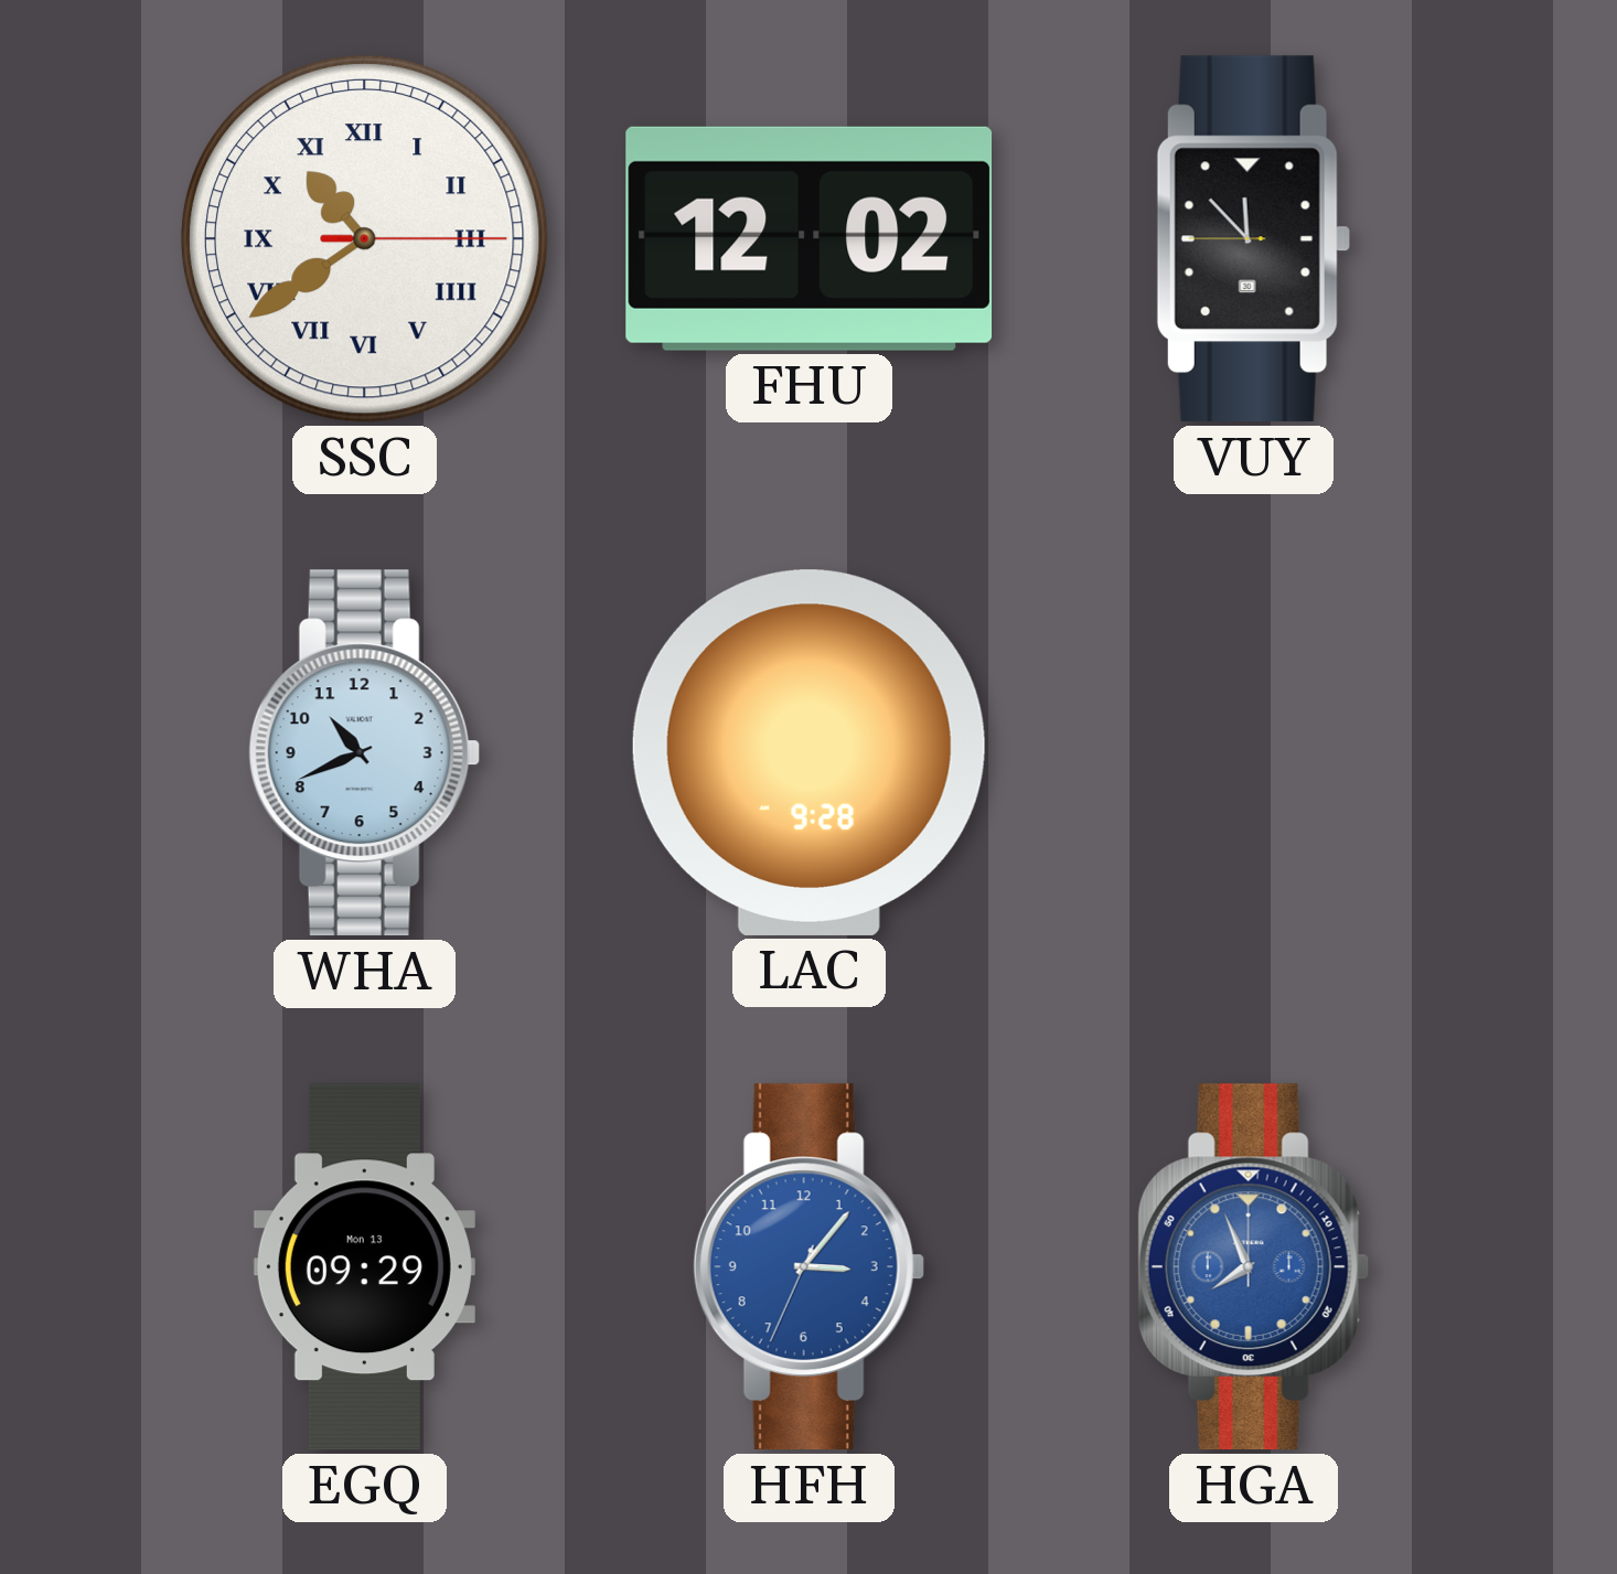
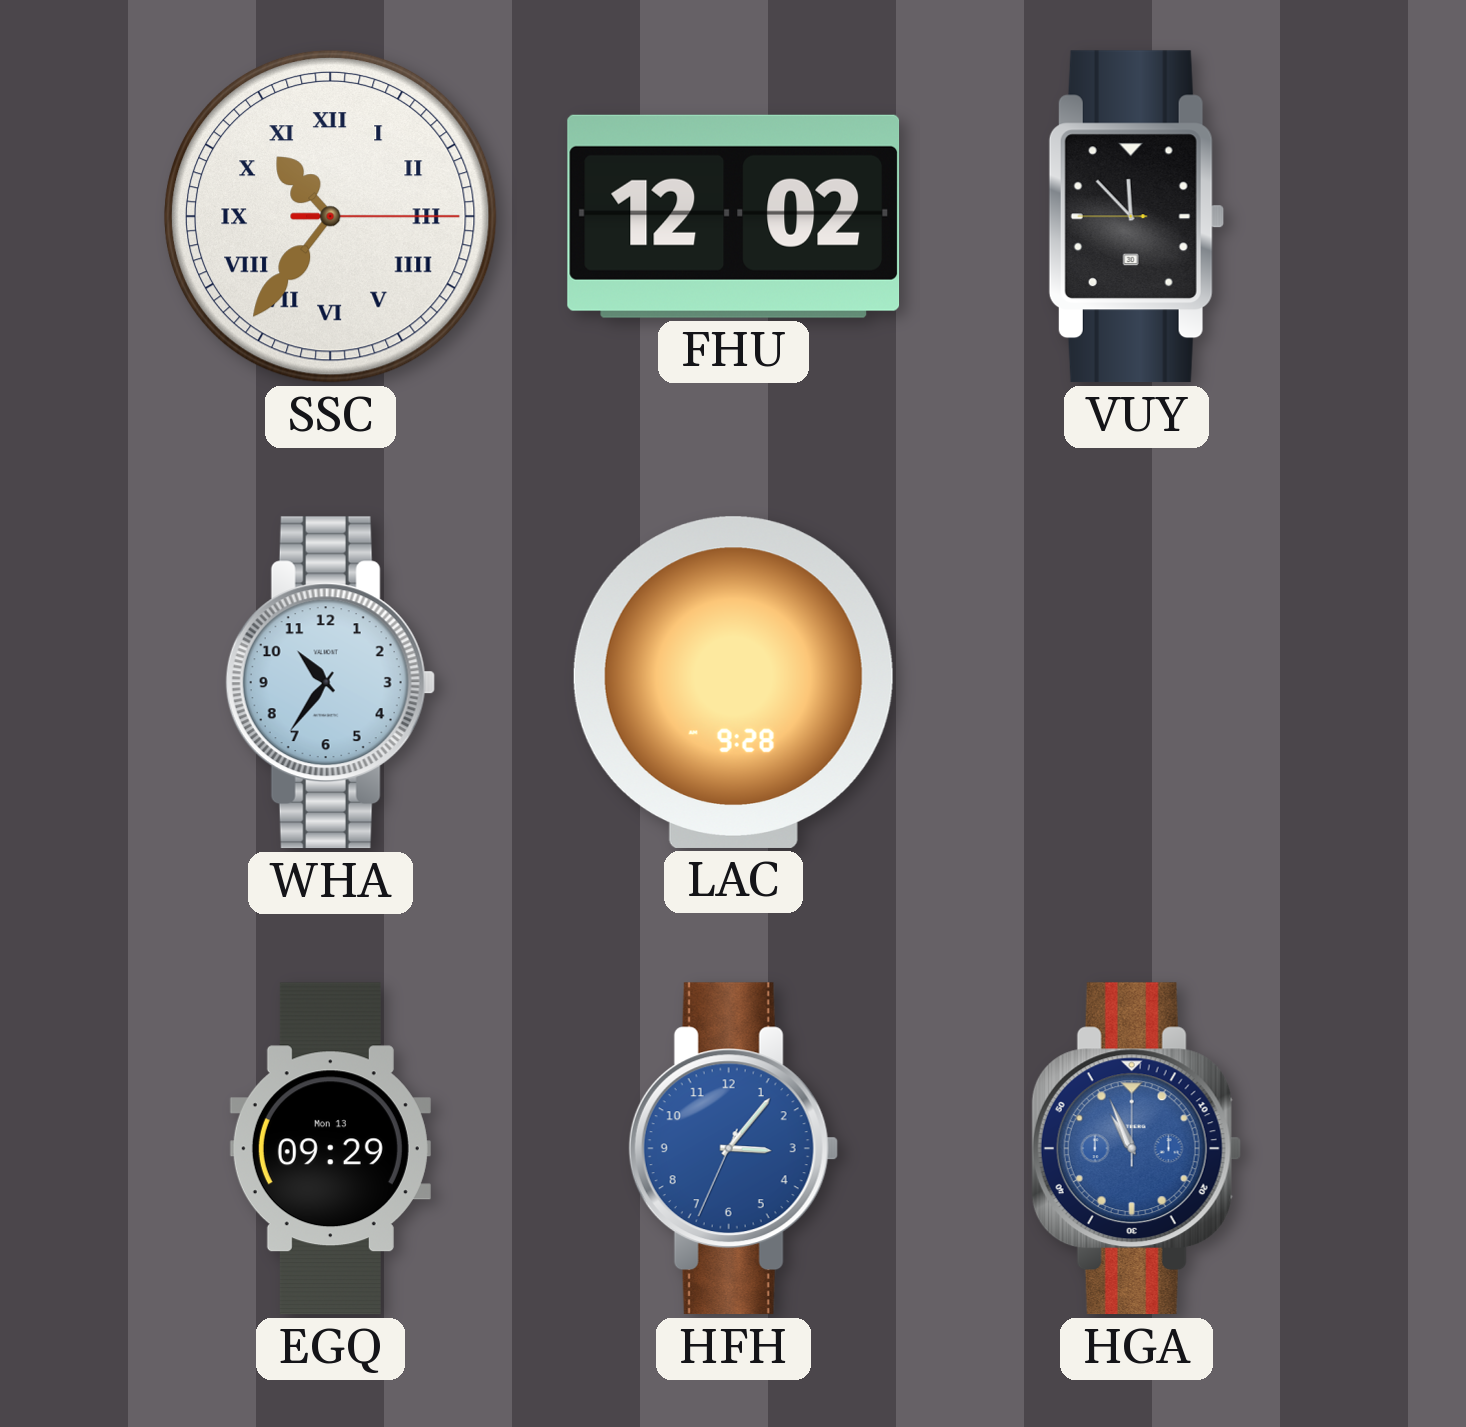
SSC: 10:39 -> 10:36
WHA: 10:41 -> 10:36
HGA: 7:56 -> 10:56
